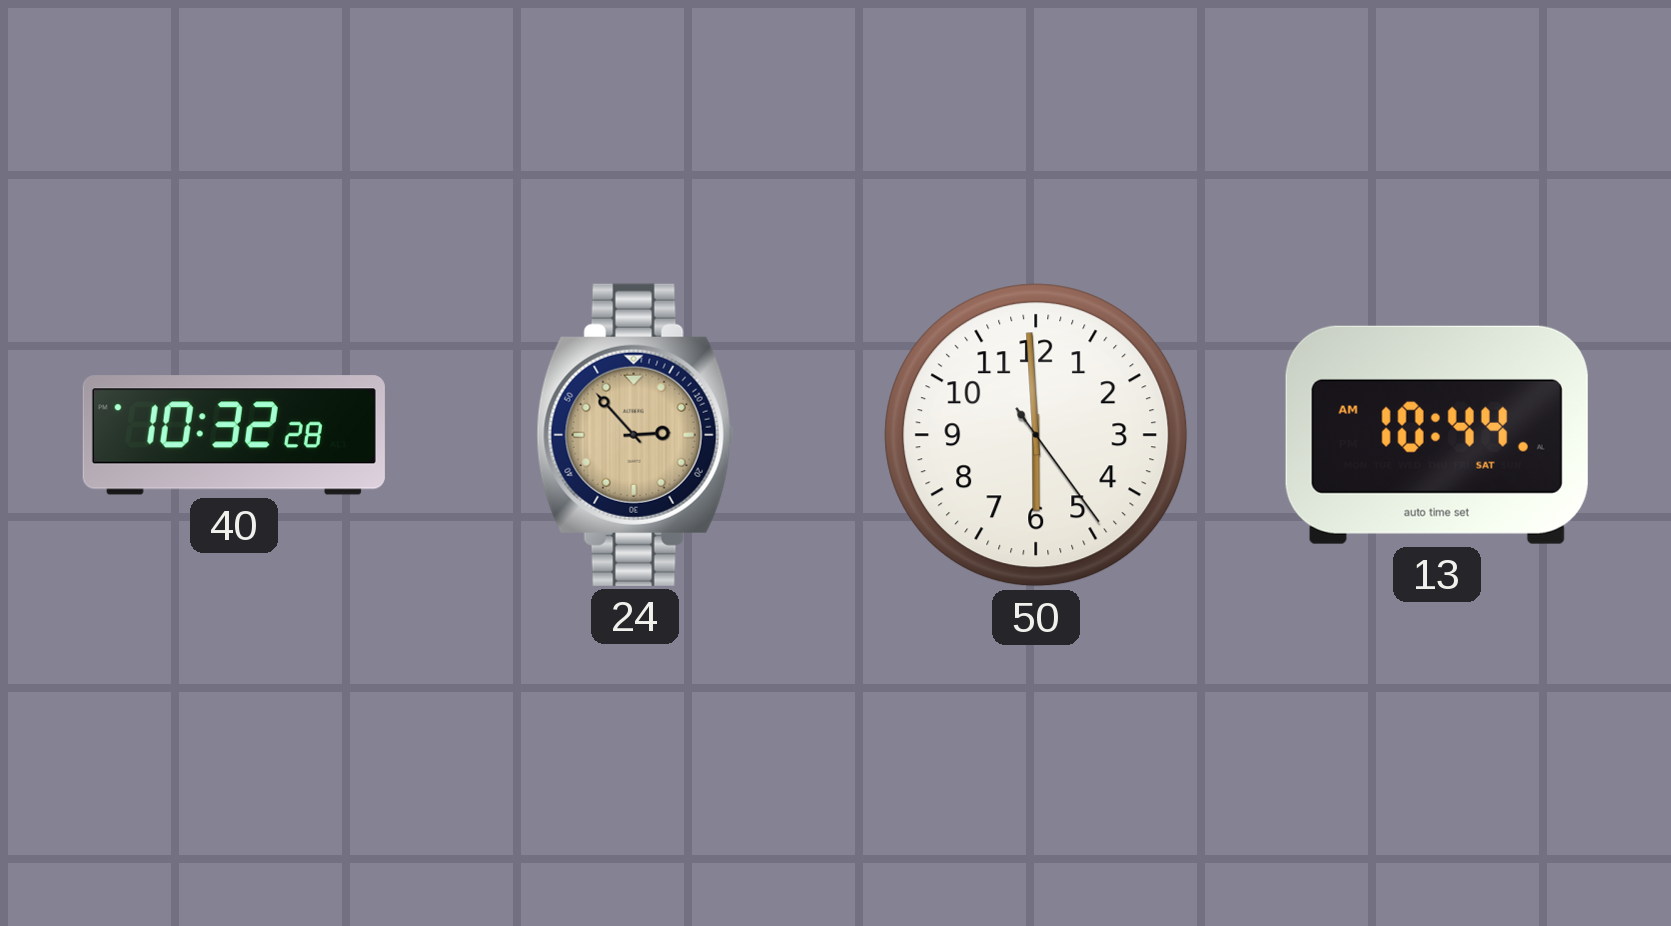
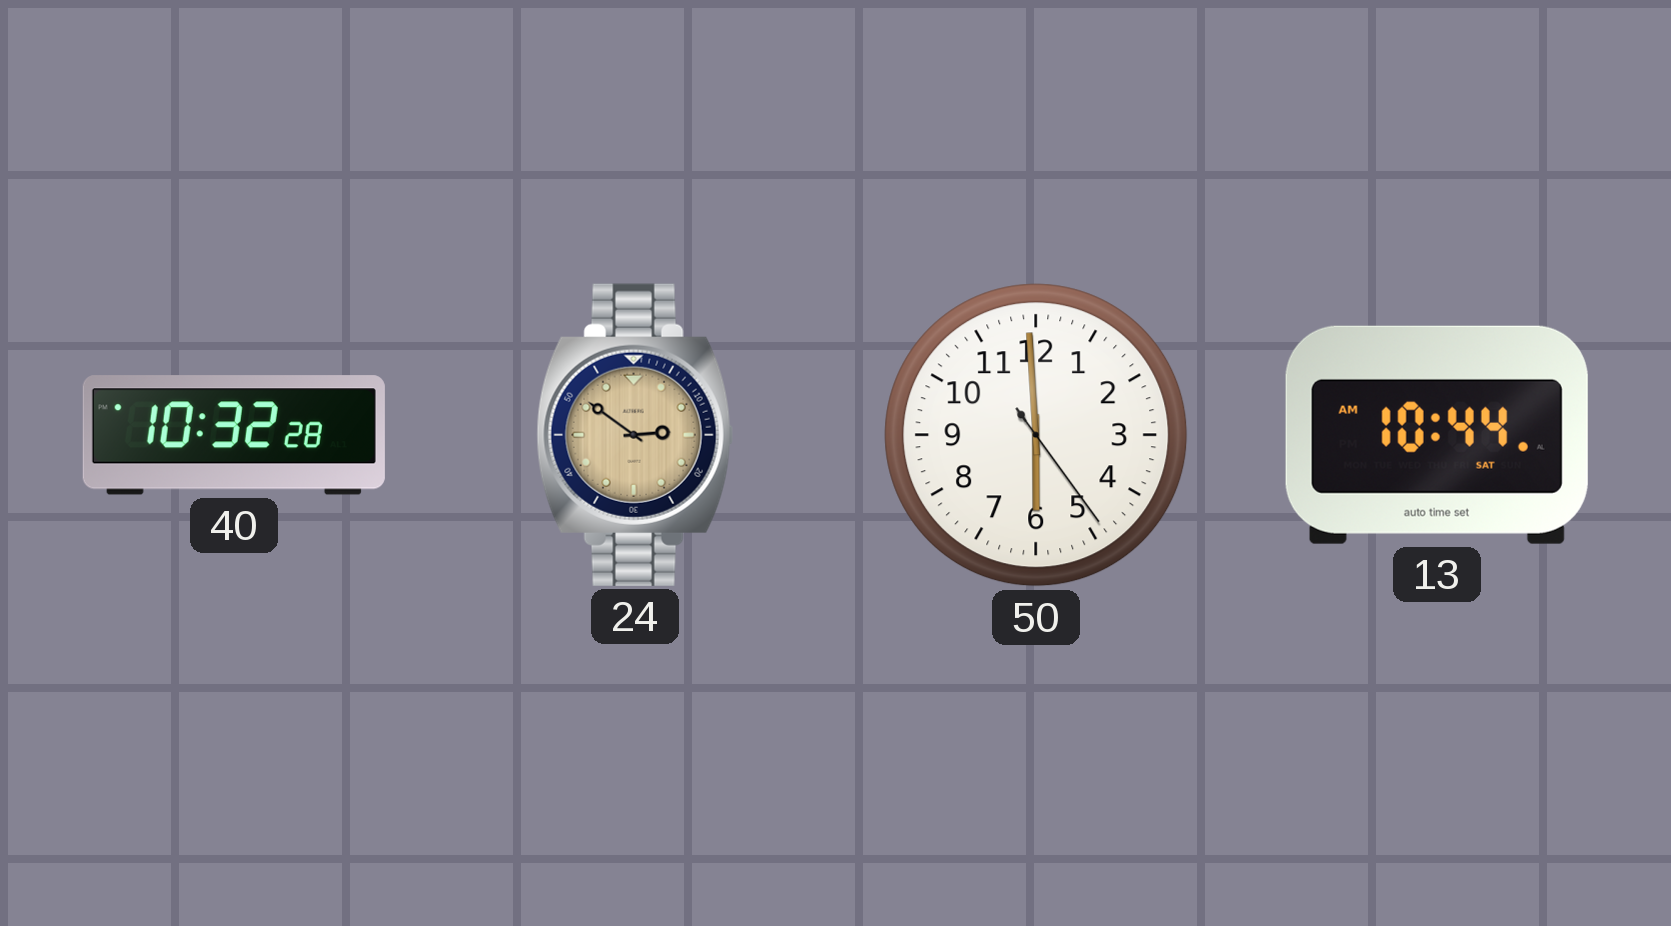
24: 2:53 -> 2:51
